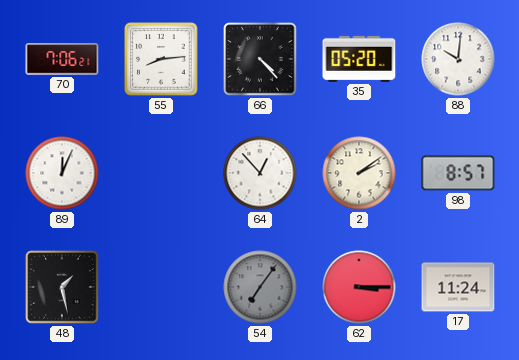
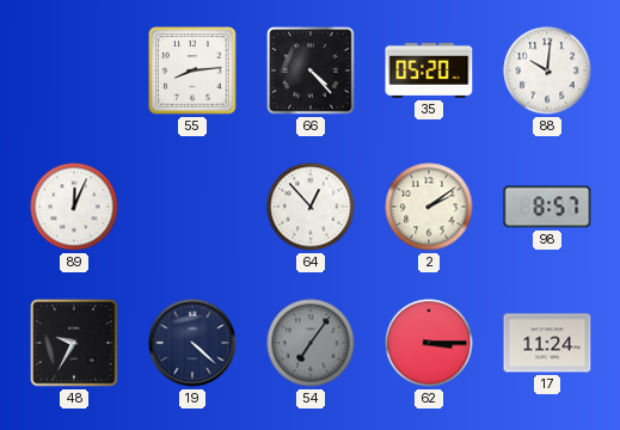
70: 7:06 -> none
48: 1:28 -> 9:35
19: none -> 4:22
